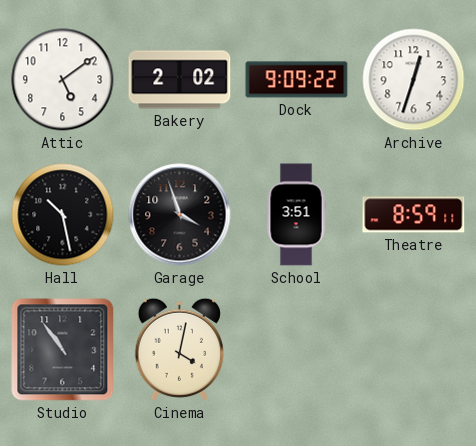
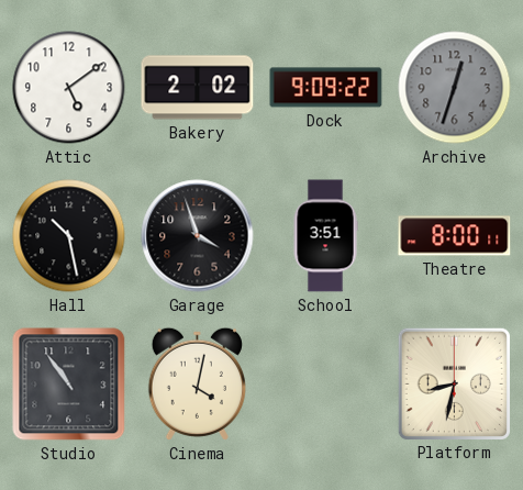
Archive dial: white -> grey
Theatre: 8:59 -> 8:00
Platform: none -> 8:32
